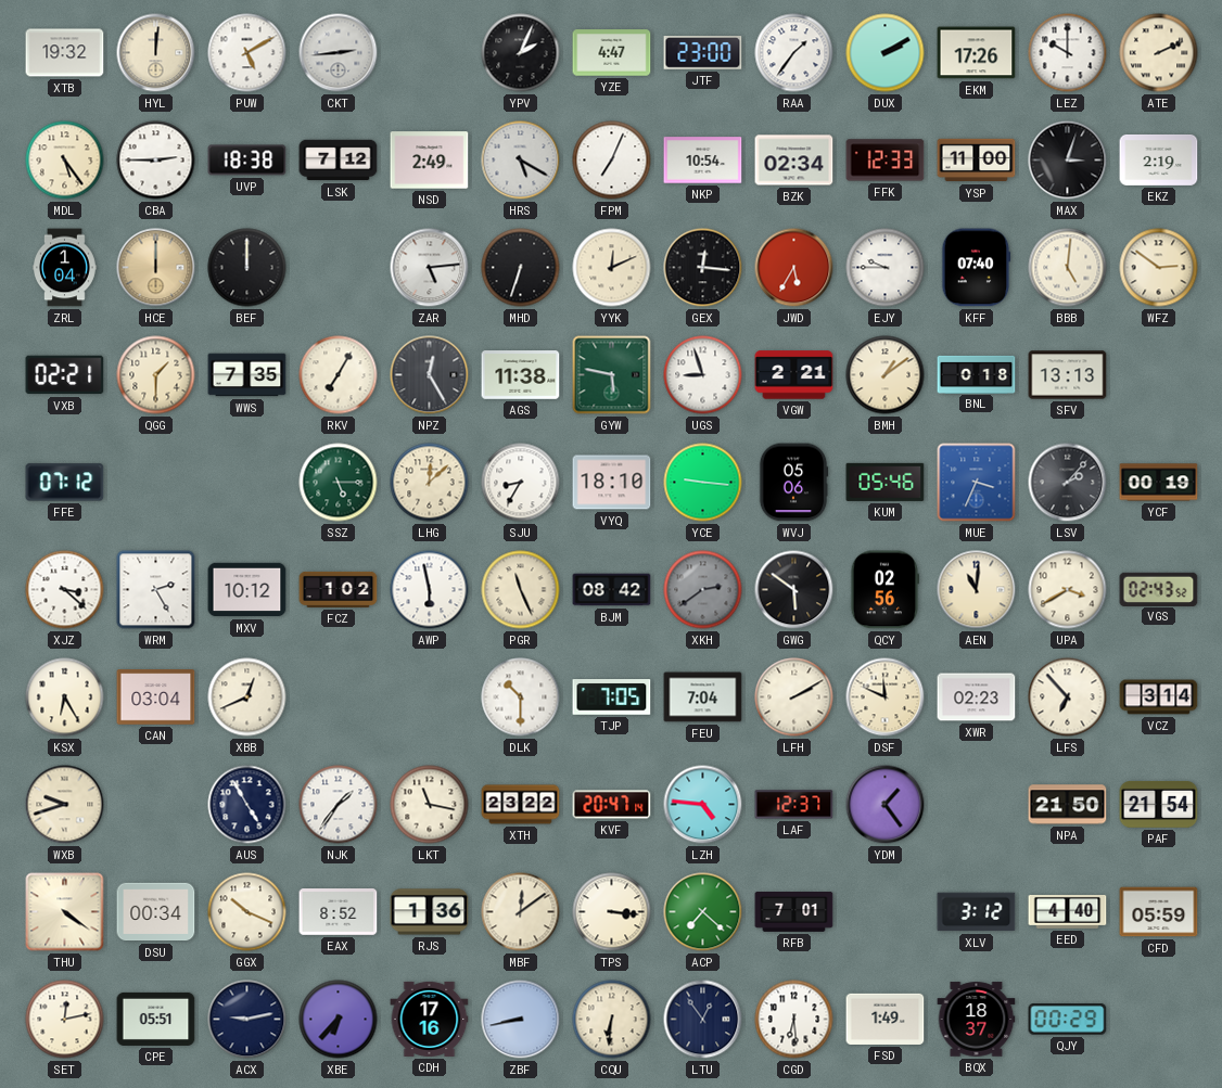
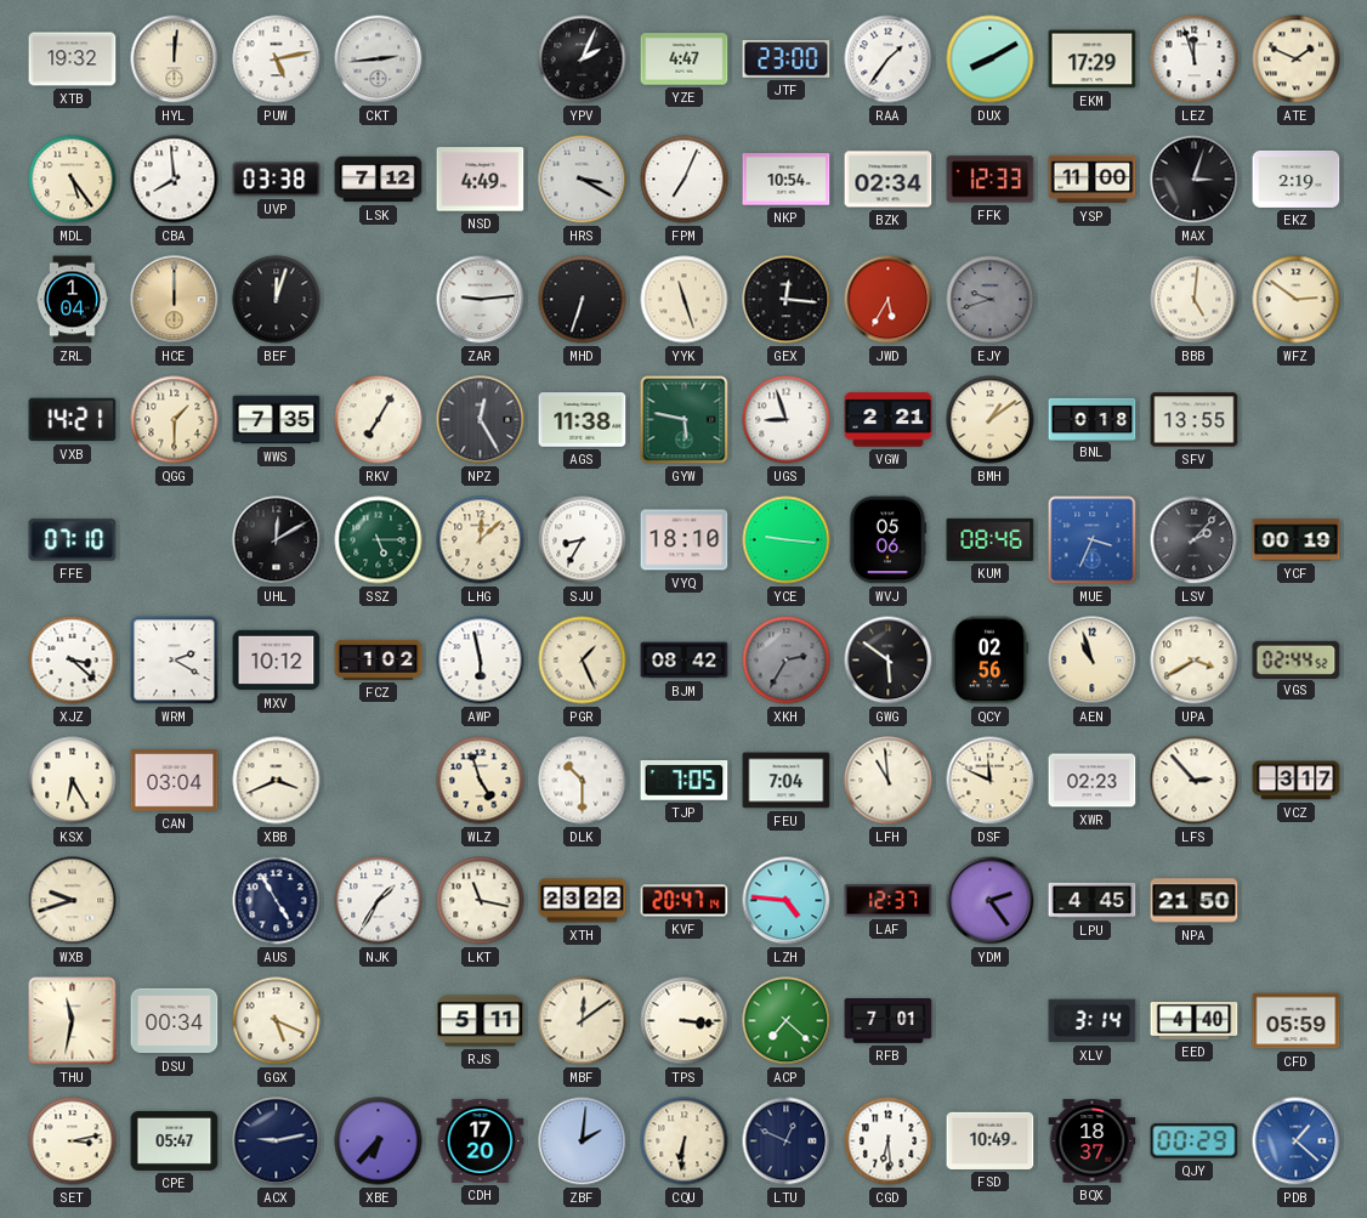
PUW: 5:10 -> 5:13
DUX: 2:10 -> 8:10
EKM: 17:26 -> 17:29
LEZ: 10:00 -> 11:57
ATE: 2:11 -> 1:49
CBA: 2:45 -> 7:59
UVP: 18:38 -> 03:38
NSD: 2:49 -> 4:49
HRS: 5:20 -> 3:20
BEF: 12:00 -> 12:03
ZAR: 5:14 -> 9:14
YYK: 12:11 -> 11:27
EJY: 9:45 -> 9:42
EJY dial: white -> grey
KFF: 07:40 -> none
VXB: 02:21 -> 14:21
SFV: 13:13 -> 13:55
FFE: 07:12 -> 07:10
UHL: none -> 12:10
KUM: 05:46 -> 08:46
WRM: 2:25 -> 2:20
PGR: 11:26 -> 1:26
XKH: 2:39 -> 2:35
AEN: 11:01 -> 10:57
VGS: 02:43 -> 02:44
XBB: 12:41 -> 3:41
WLZ: none -> 4:57
LFH: 2:10 -> 10:59
LFS: 6:53 -> 2:53
VCZ: 3:14 -> 3:17
NJK: 1:36 -> 1:35
YDM: 1:24 -> 2:24
LPU: none -> 4:45
PAF: 21:54 -> none
THU: 4:21 -> 11:32
GGX: 10:19 -> 5:19
EAX: 8:52 -> none
RJS: 1:36 -> 5:11
XLV: 3:12 -> 3:14
SET: 12:13 -> 3:13
CPE: 05:51 -> 05:47
CDH: 17:16 -> 17:20
ZBF: 8:43 -> 2:01
LTU: 12:54 -> 12:49
FSD: 1:49 -> 10:49
PDB: none -> 1:22
